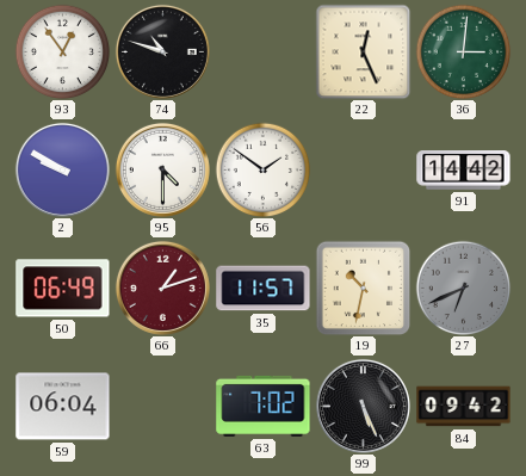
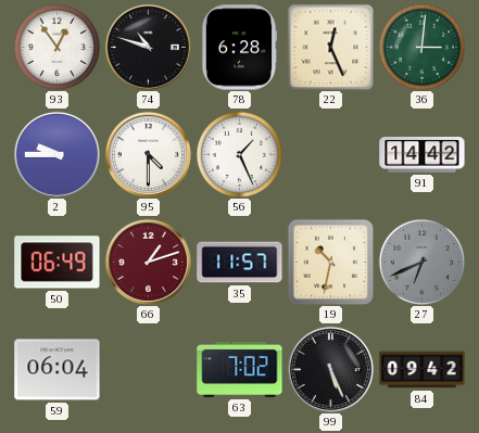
78: none -> 6:28
2: 9:50 -> 9:45
56: 1:51 -> 1:26
